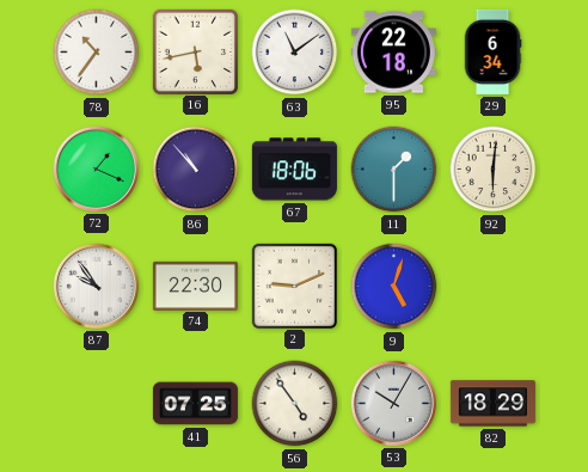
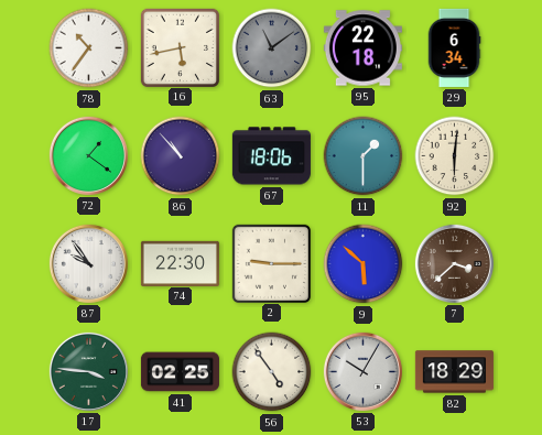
63 dial: white -> grey
72: 1:19 -> 1:21
2: 9:11 -> 9:15
9: 5:03 -> 5:52
7: none -> 3:38
17: none -> 3:46
41: 07:25 -> 02:25
